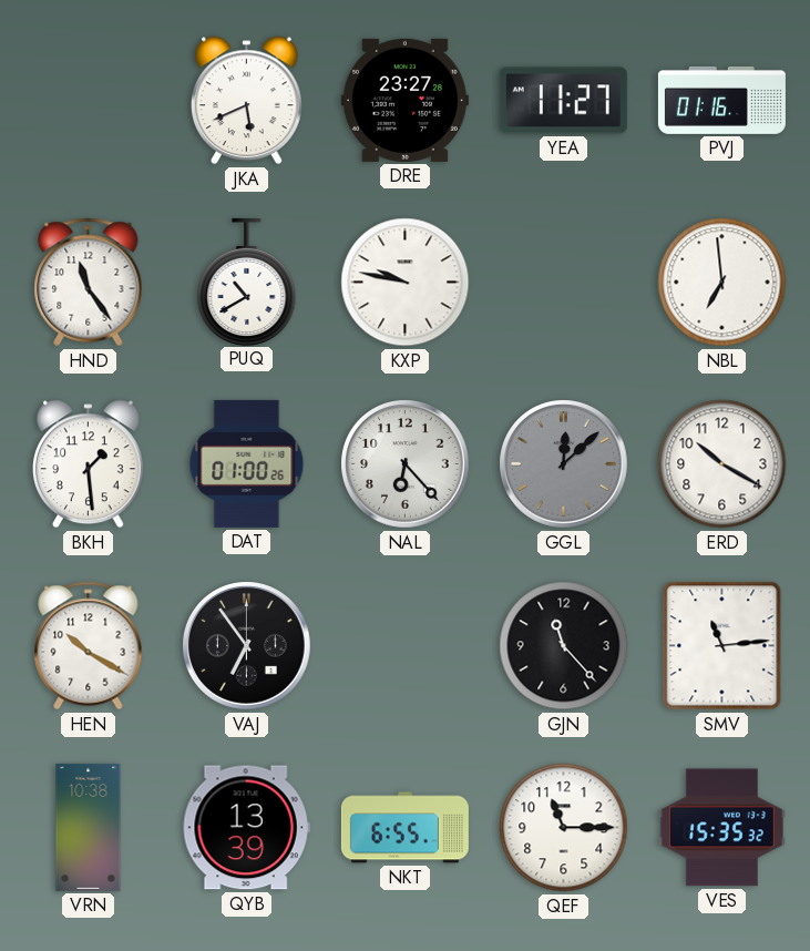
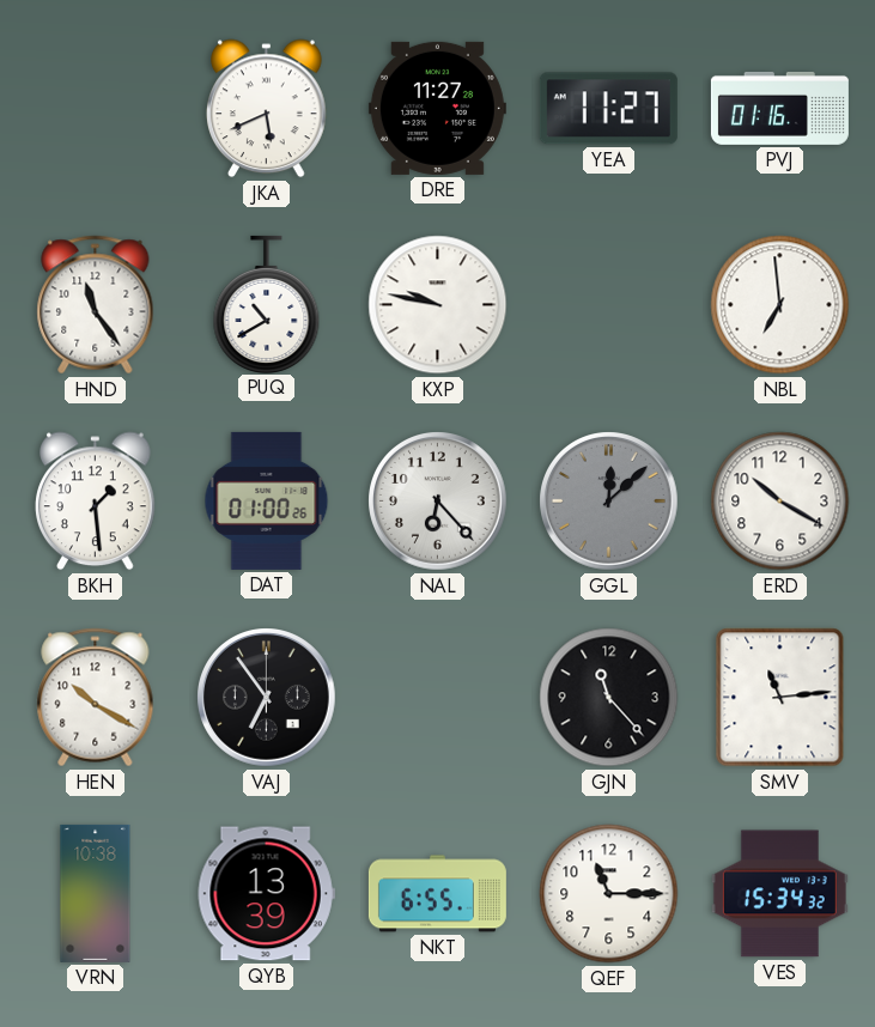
DRE: 23:27 -> 11:27
VES: 15:35 -> 15:34
